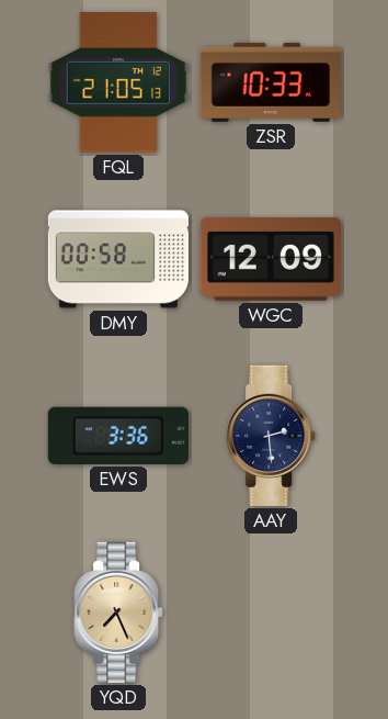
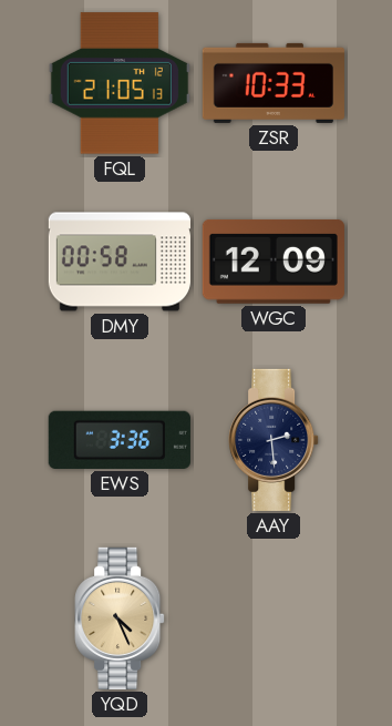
YQD: 7:26 -> 4:26
